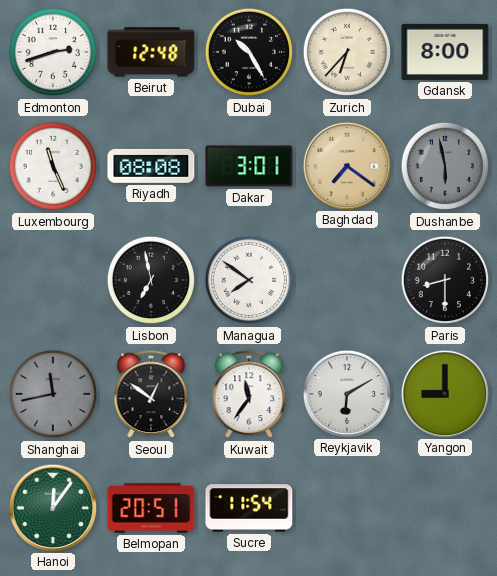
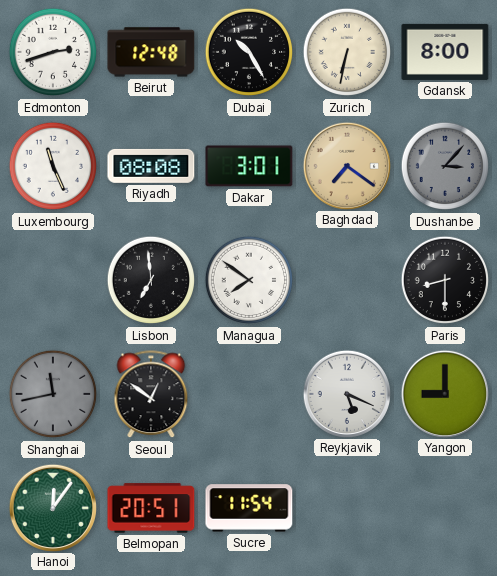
Zurich: 6:37 -> 6:32
Dushanbe: 5:58 -> 3:07
Lisbon: 6:58 -> 6:59
Kuwait: 11:36 -> none
Reykjavik: 6:10 -> 5:19
